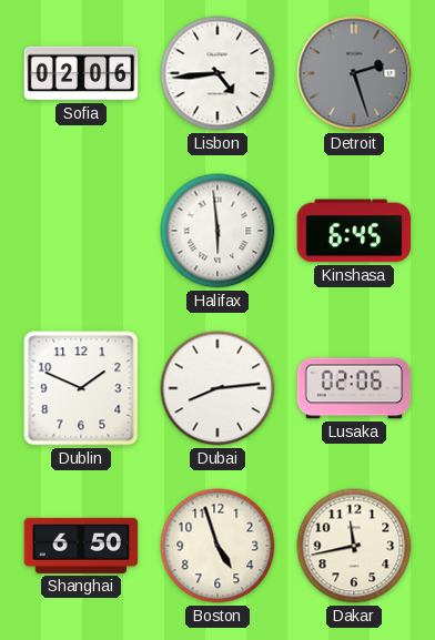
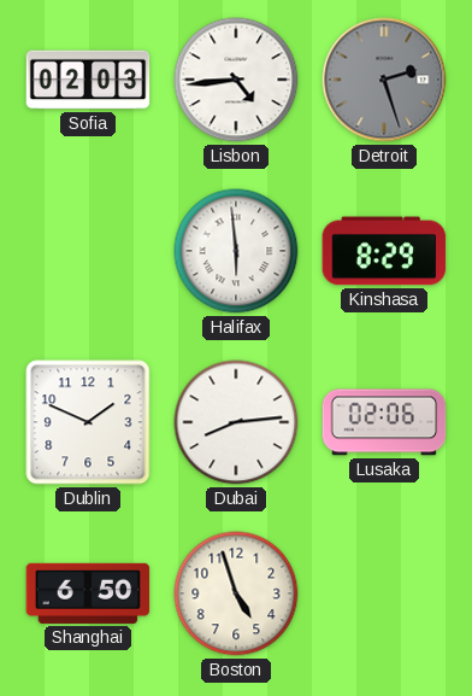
Sofia: 02:06 -> 02:03
Kinshasa: 6:45 -> 8:29
Dakar: 11:43 -> none
